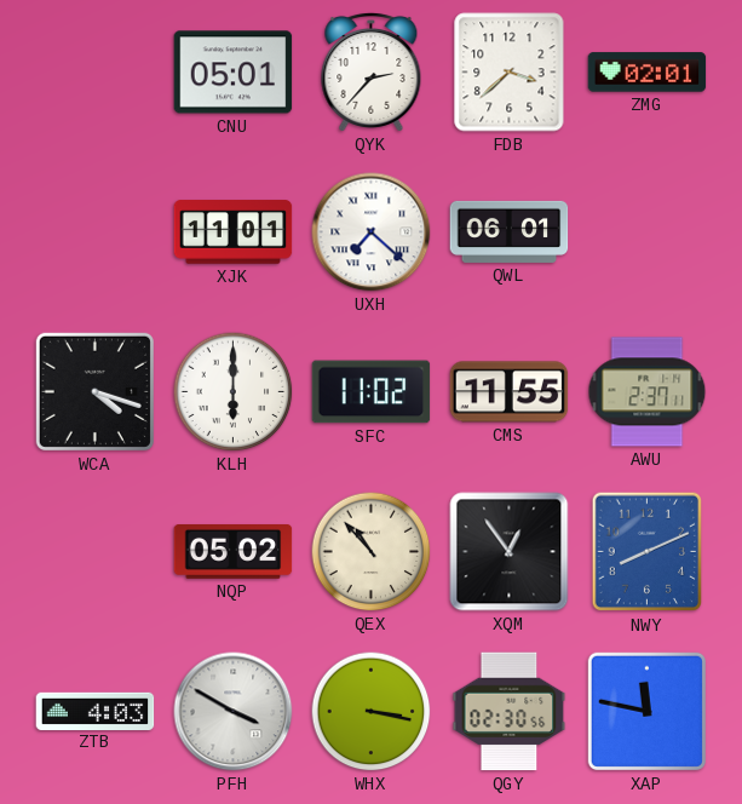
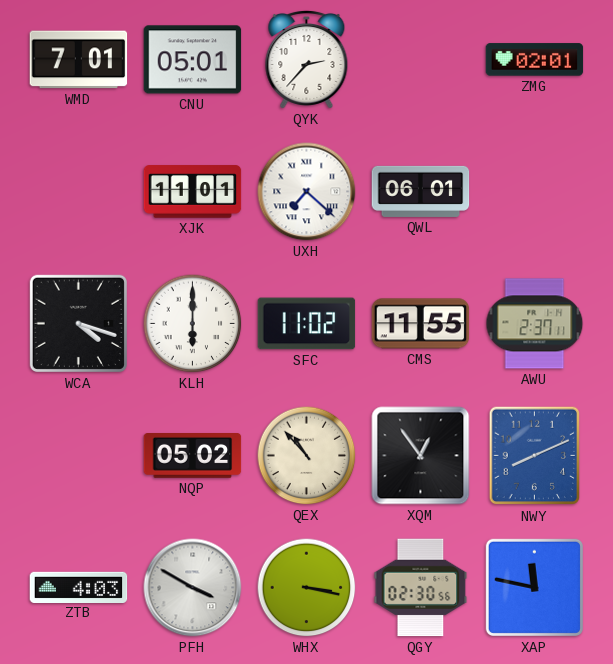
WMD: none -> 7:01
FDB: 3:38 -> none
